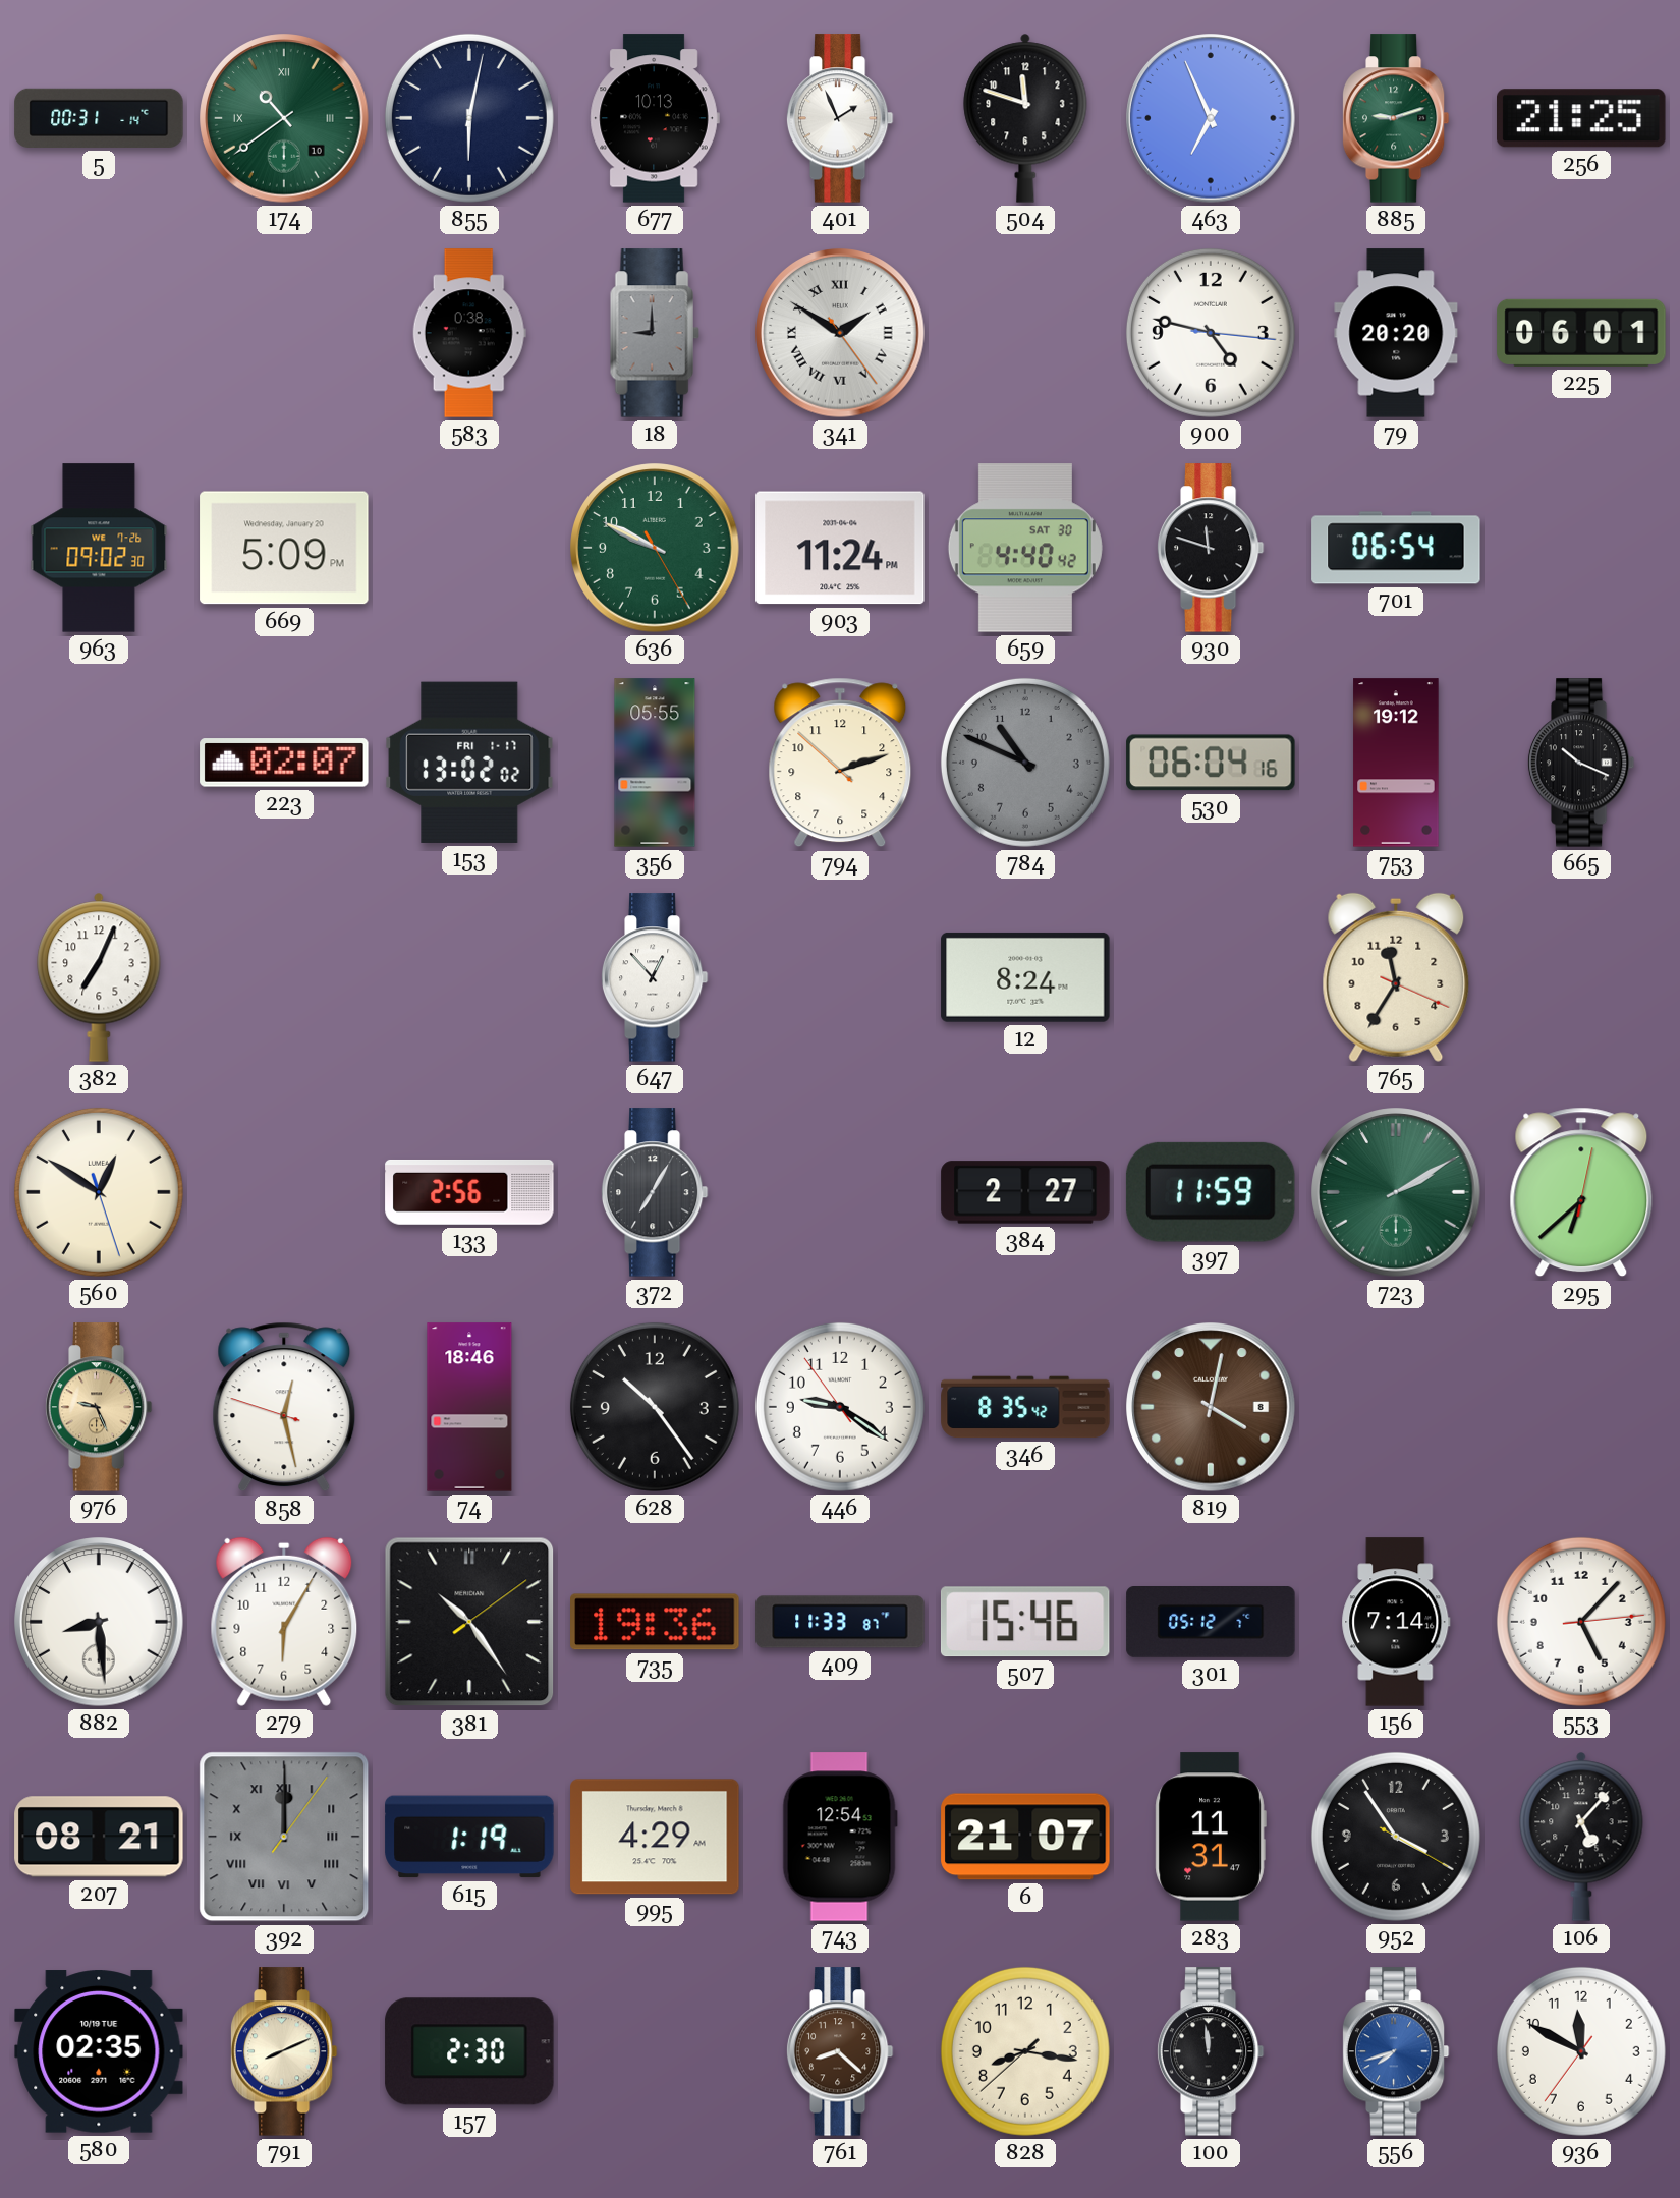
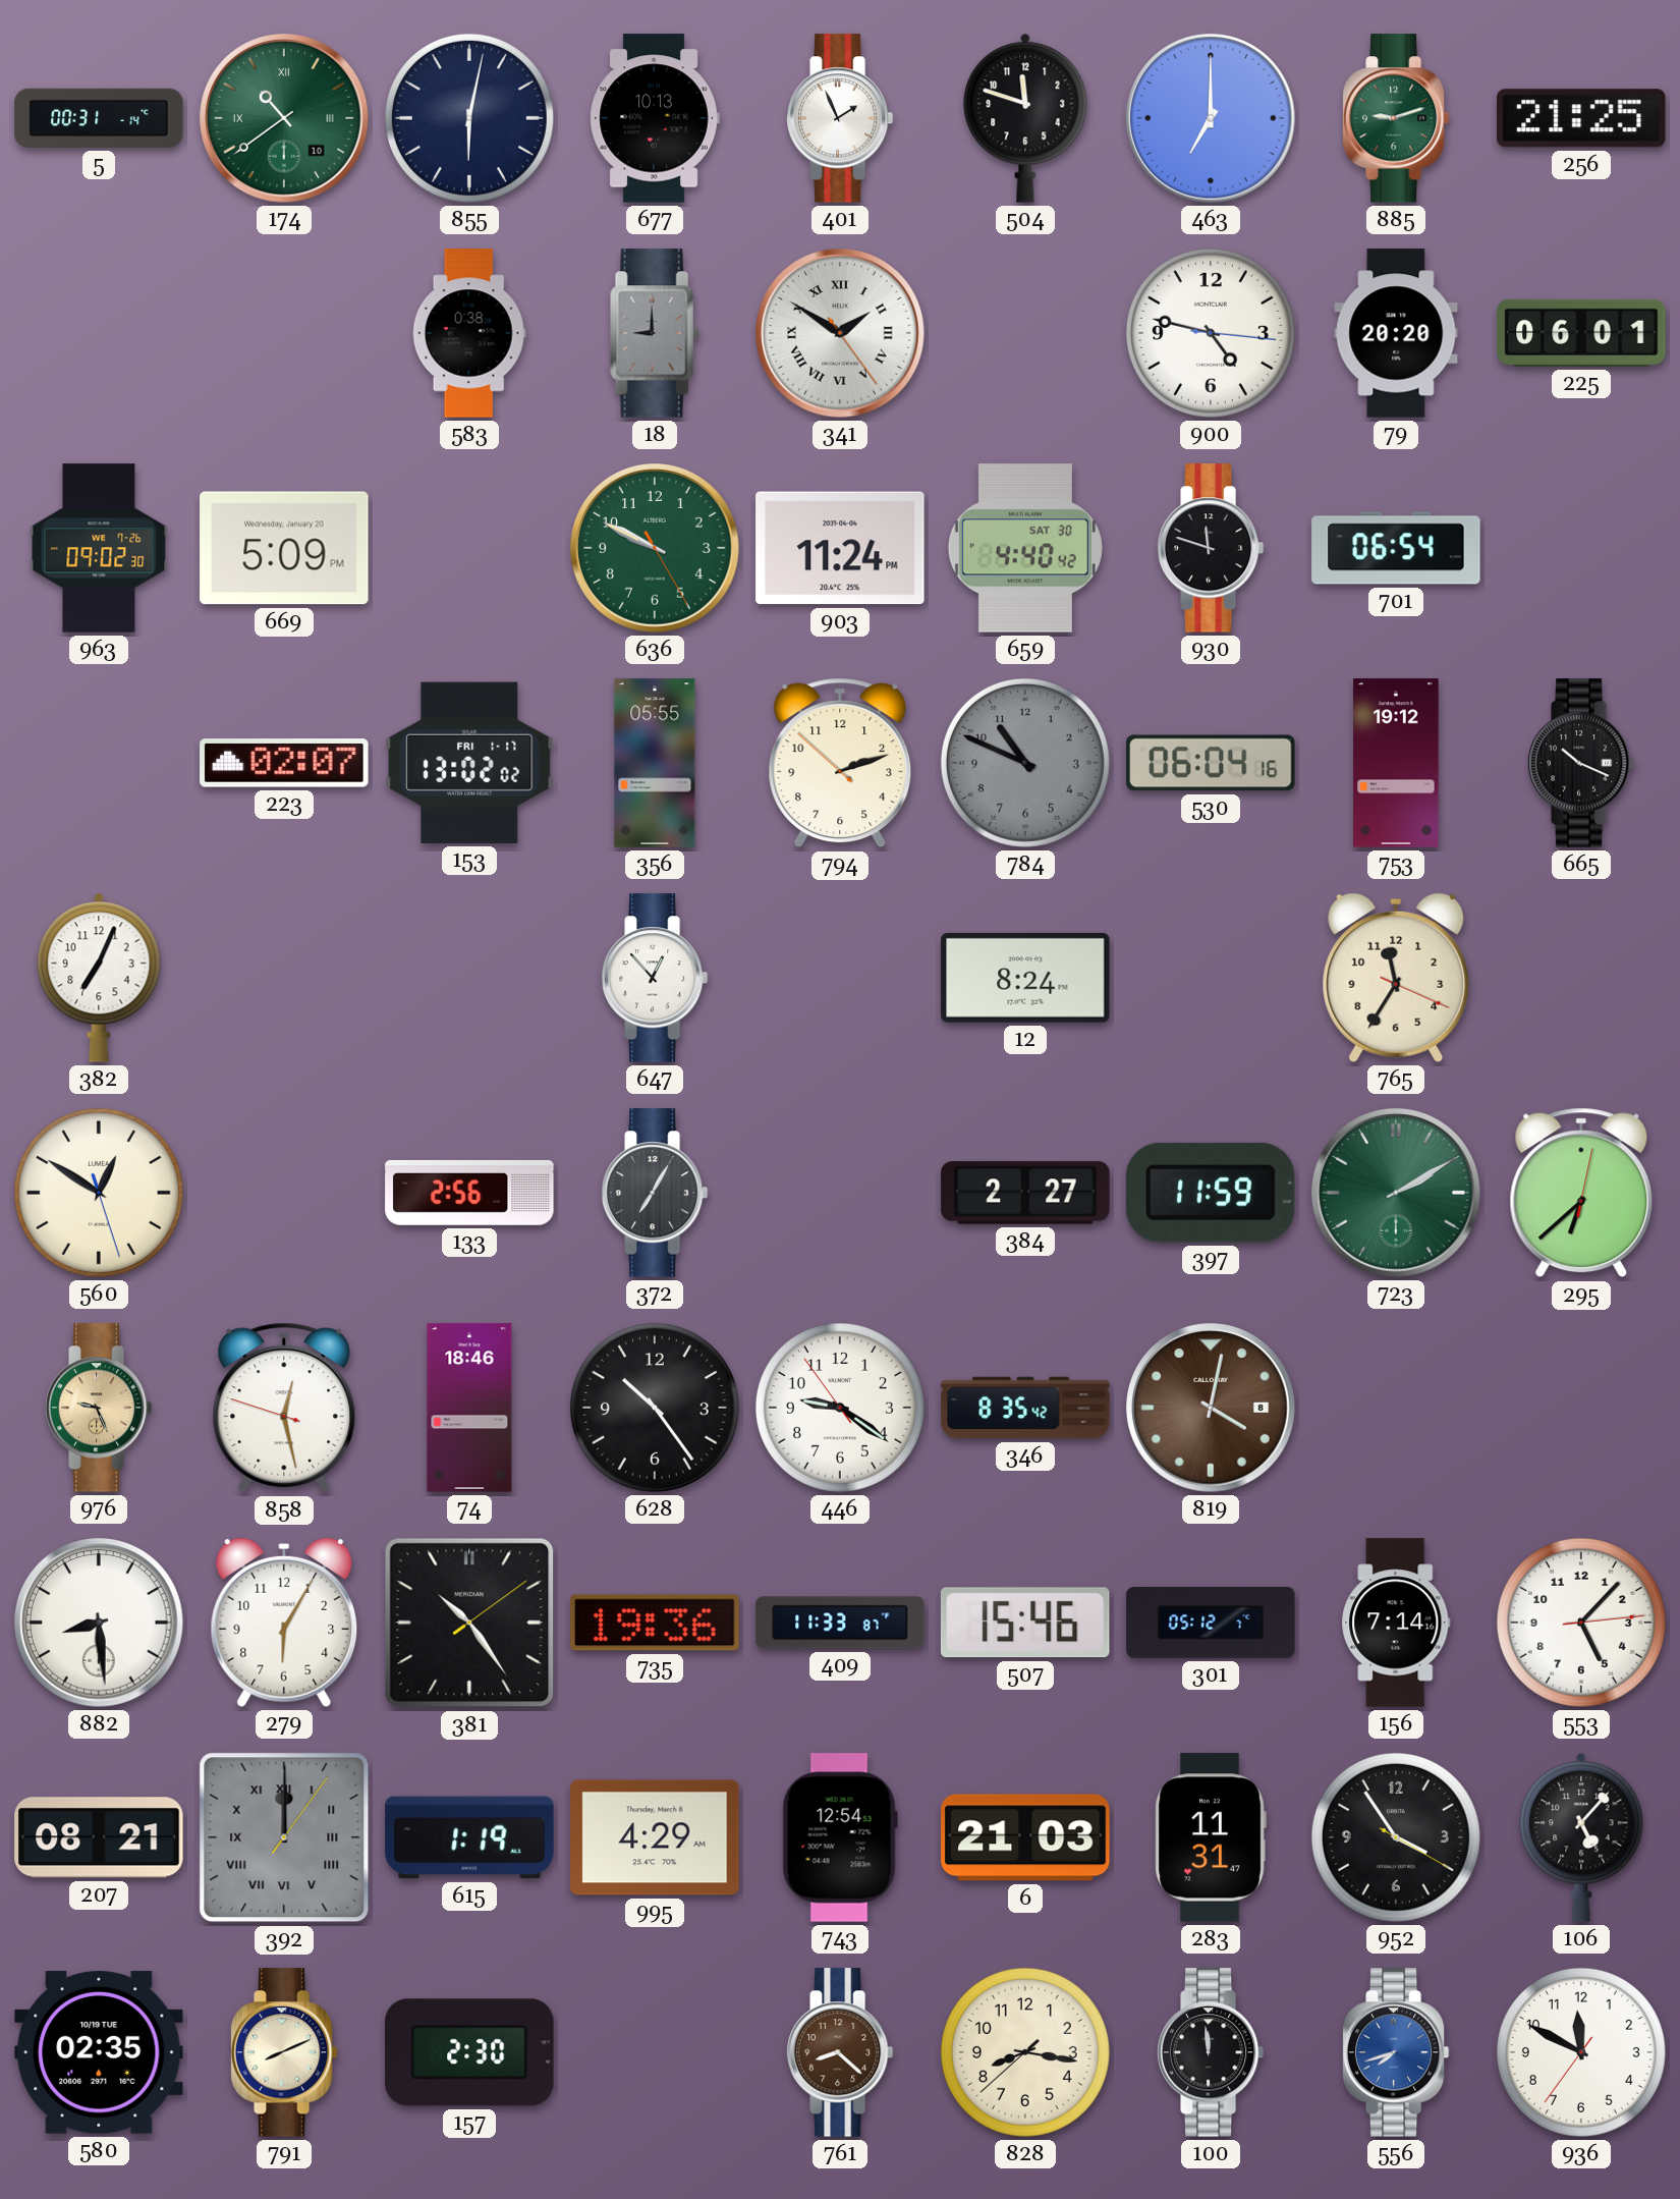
463: 6:56 -> 7:00
6: 21:07 -> 21:03
